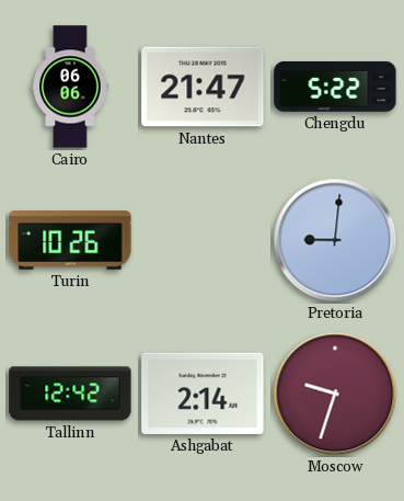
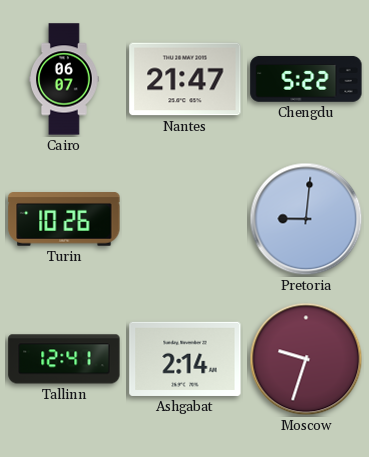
Cairo: 06:06 -> 06:07
Tallinn: 12:42 -> 12:41
